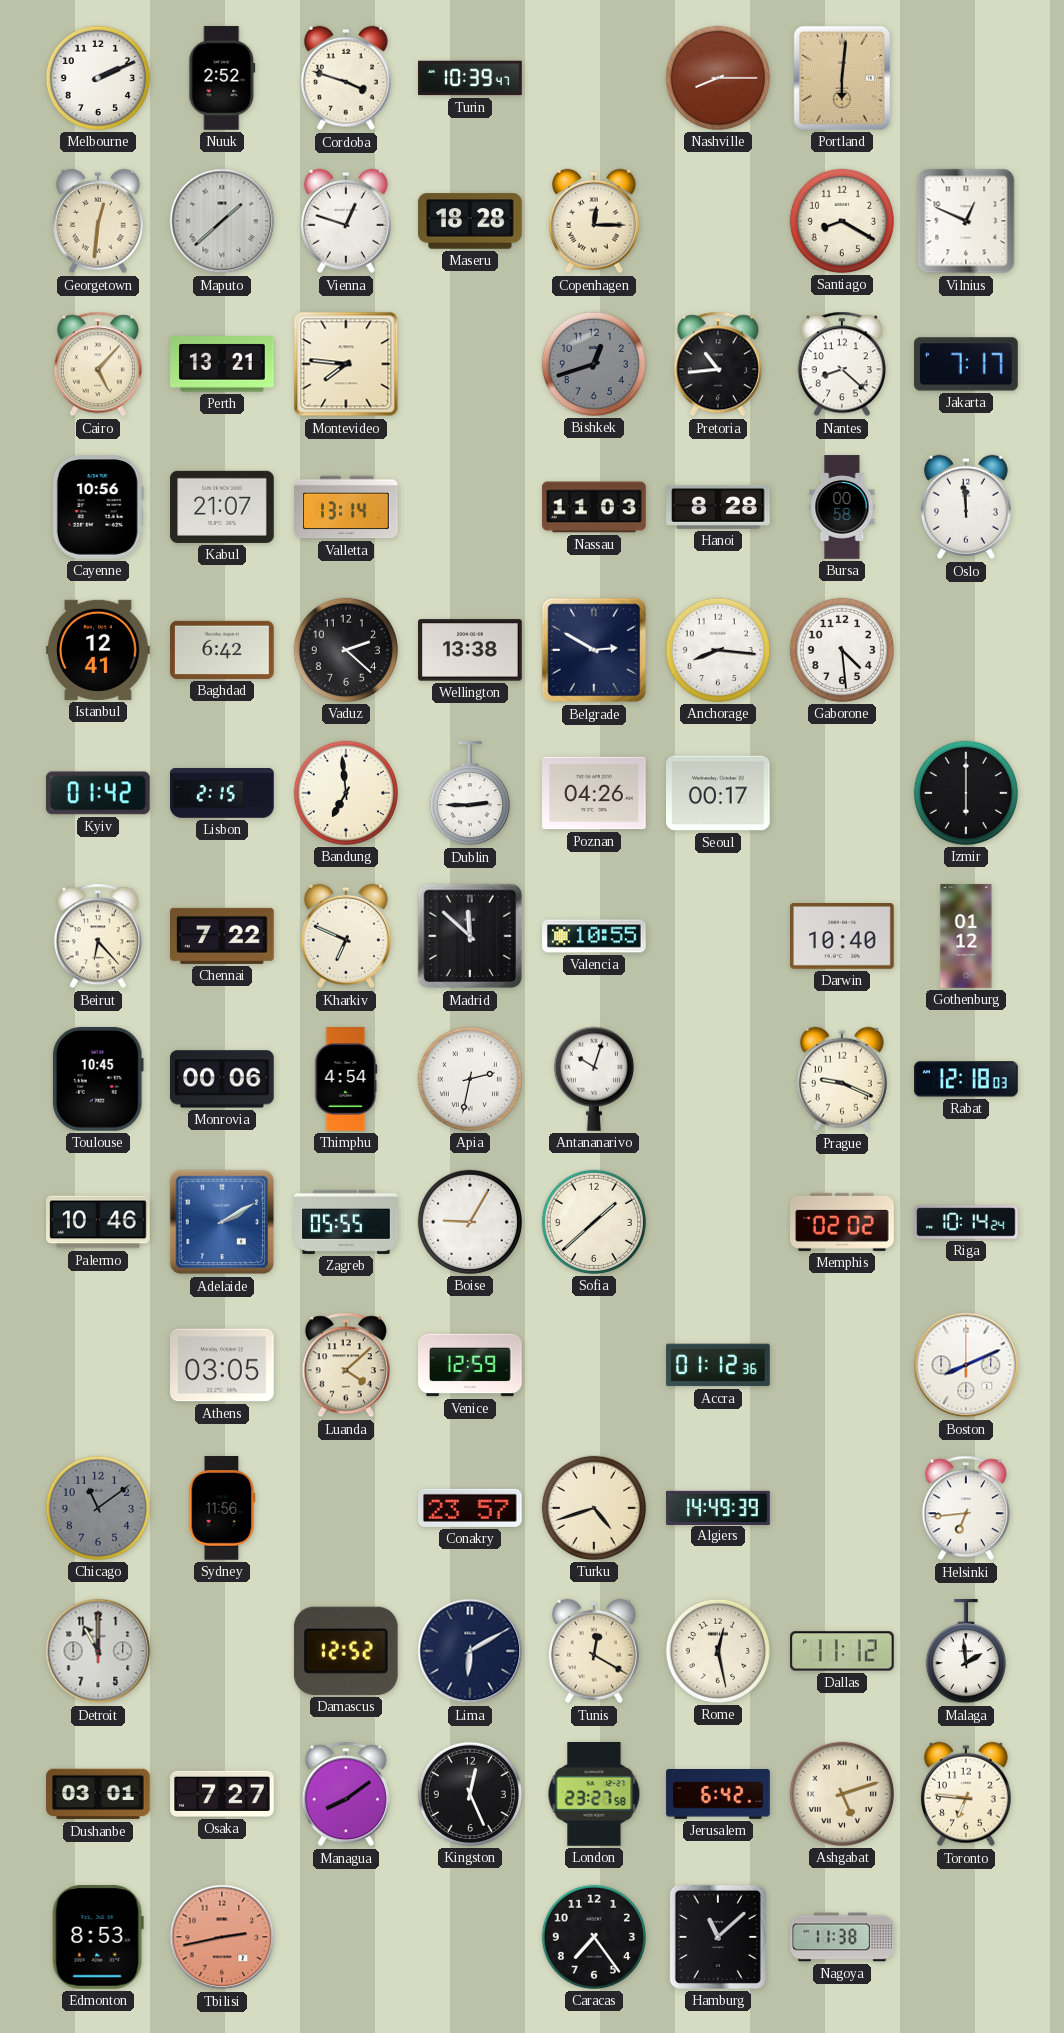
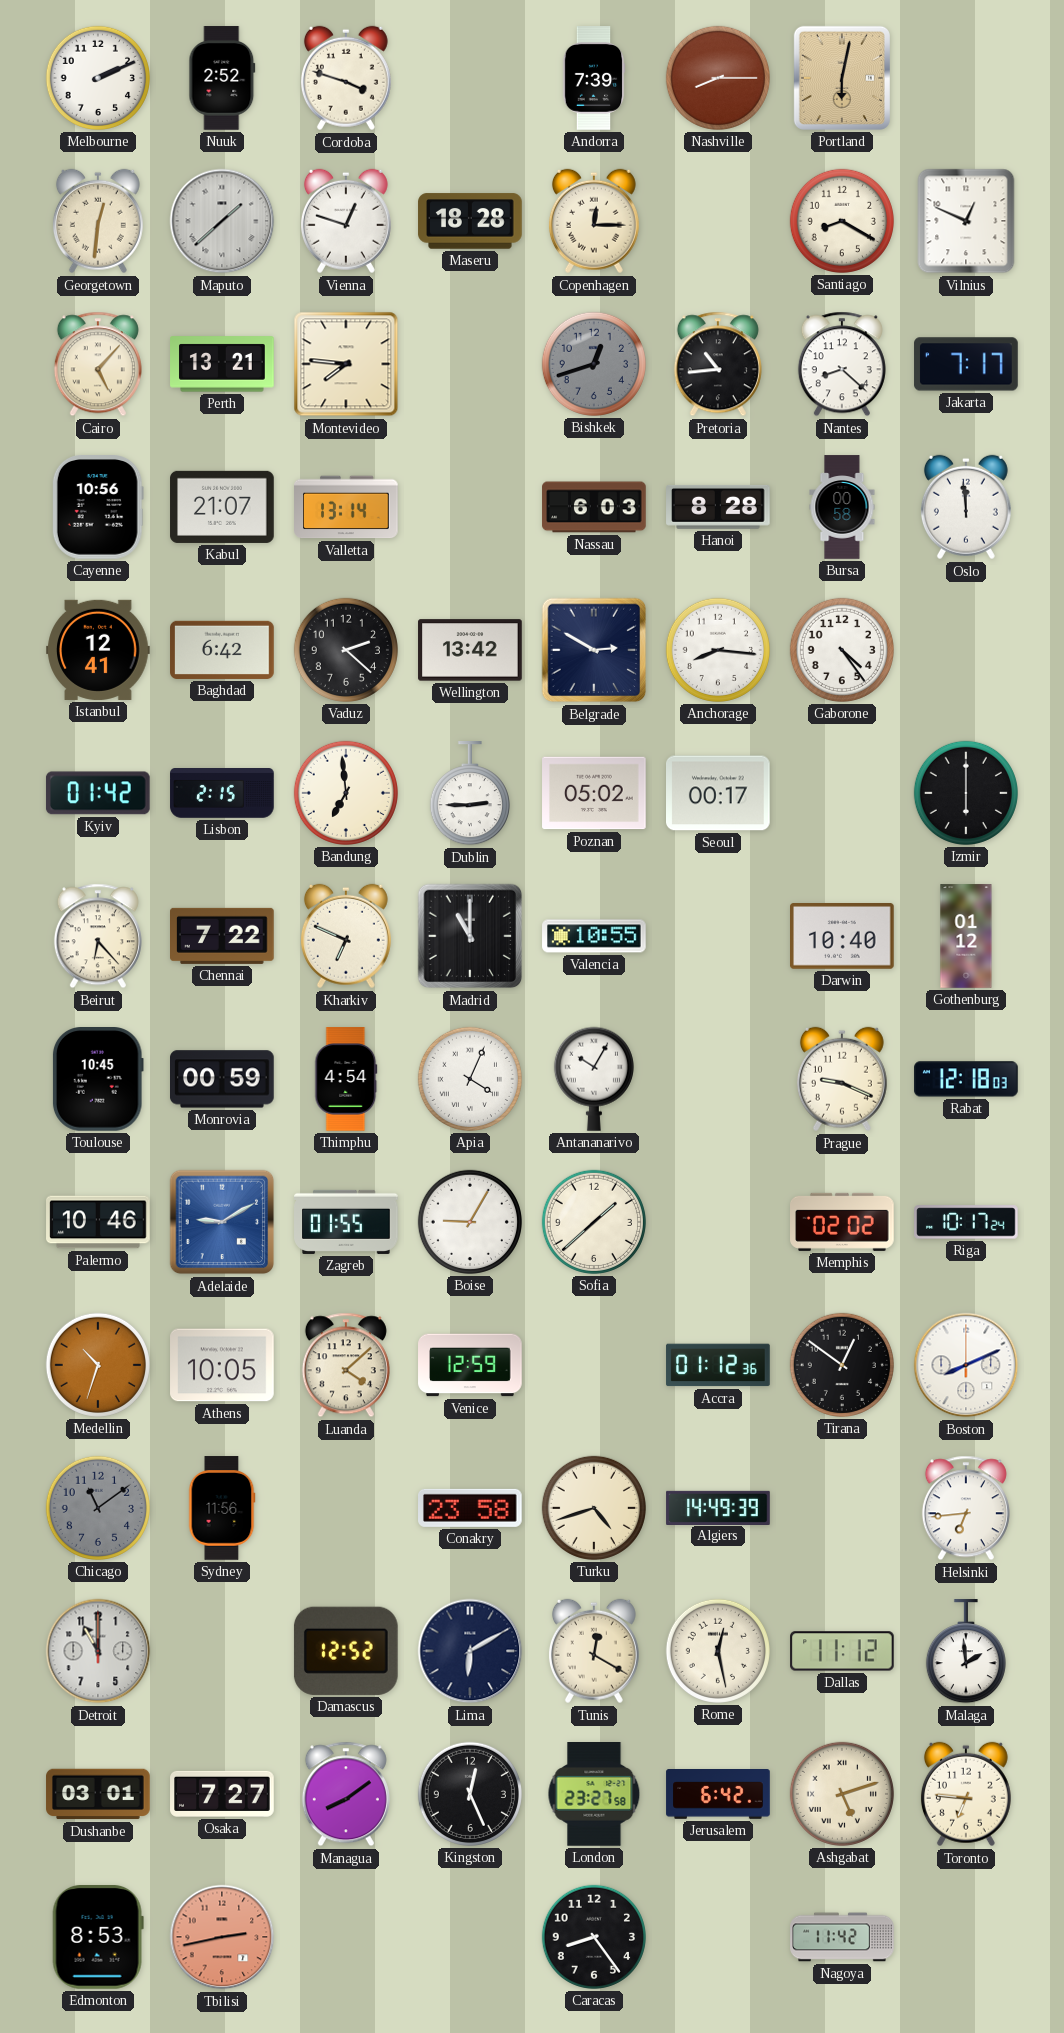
Turin: 10:39 -> none
Andorra: none -> 7:39
Portland: 6:01 -> 6:02
Nassau: 11:03 -> 6:03
Wellington: 13:38 -> 13:42
Gaborone: 4:29 -> 4:24
Poznan: 04:26 -> 05:02
Madrid: 11:52 -> 11:00
Monrovia: 00:06 -> 00:59
Apia: 2:32 -> 4:04
Antananarivo: 10:03 -> 10:05
Adelaide: 2:10 -> 9:10
Zagreb: 05:55 -> 01:55
Riga: 10:14 -> 10:17
Medellin: none -> 10:33
Athens: 03:05 -> 10:05
Tirana: none -> 12:51
Conakry: 23:57 -> 23:58
Caracas: 7:24 -> 8:24
Hamburg: 11:08 -> none
Nagoya: 11:38 -> 11:42
